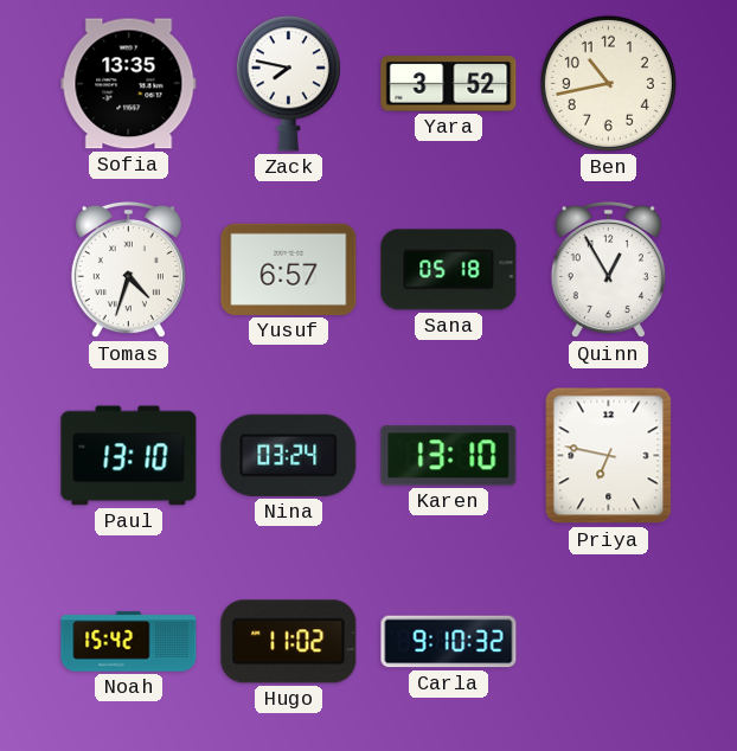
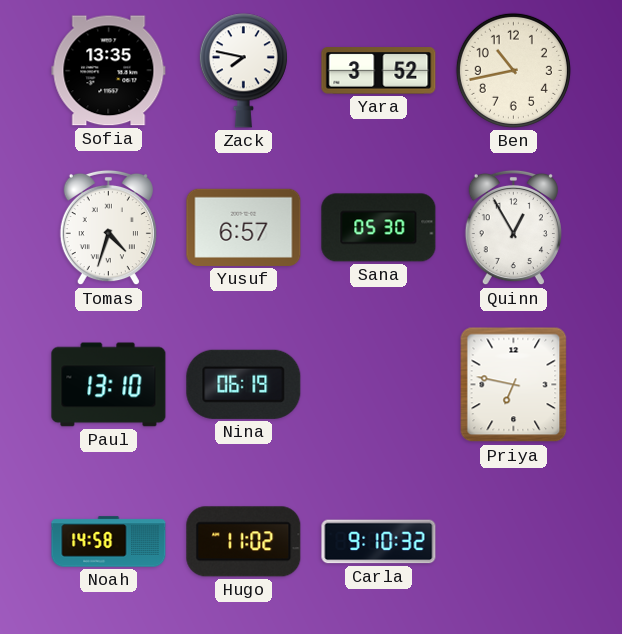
Sana: 05:18 -> 05:30
Nina: 03:24 -> 06:19
Karen: 13:10 -> none
Noah: 15:42 -> 14:58
